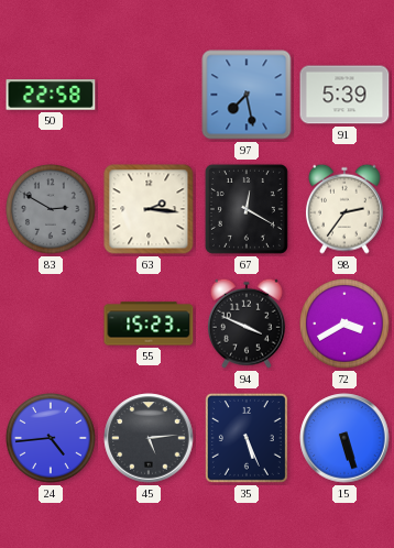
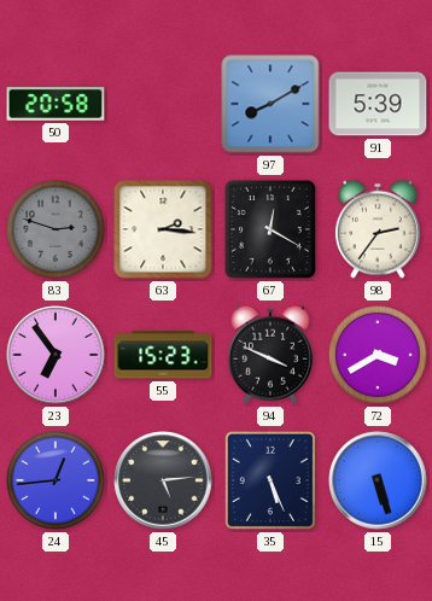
50: 22:58 -> 20:58
97: 7:28 -> 8:10
83: 2:50 -> 2:48
23: none -> 6:54
24: 4:44 -> 12:44
